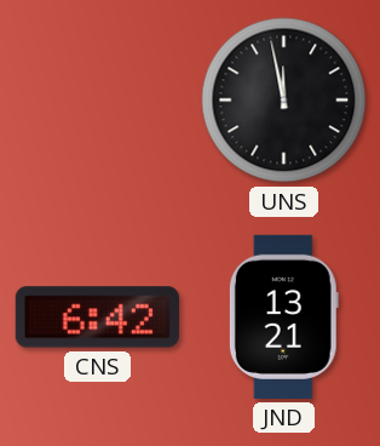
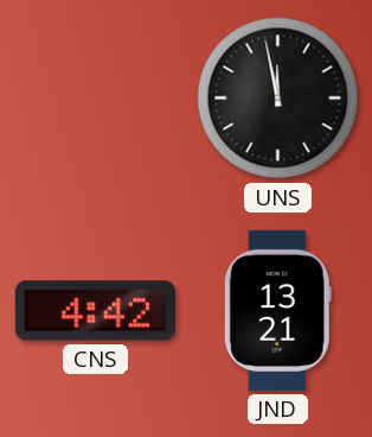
CNS: 6:42 -> 4:42
